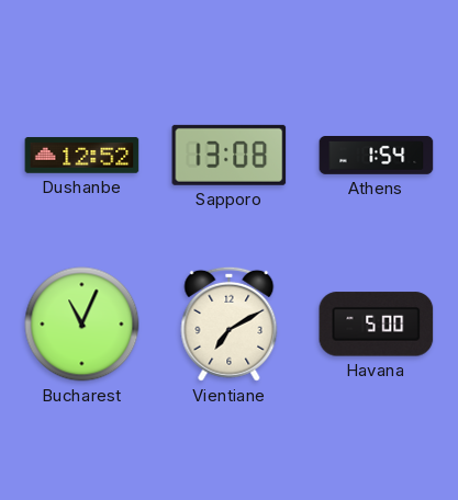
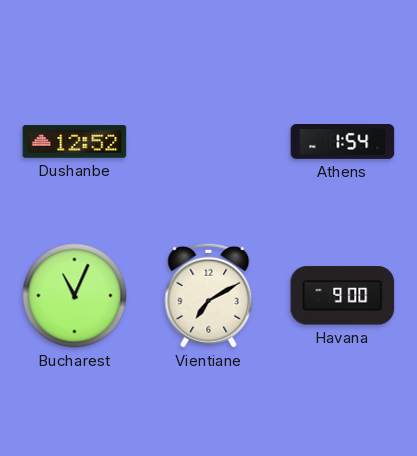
Sapporo: 13:08 -> none
Havana: 5:00 -> 9:00
